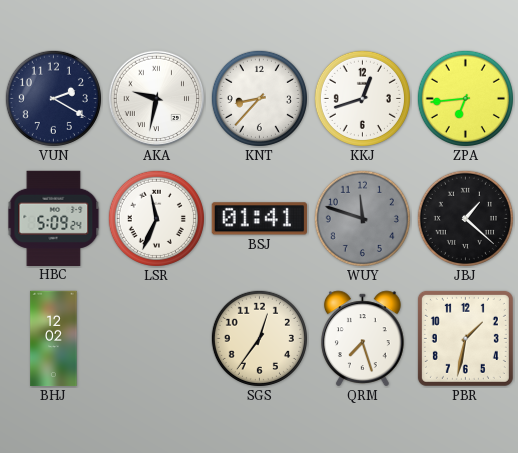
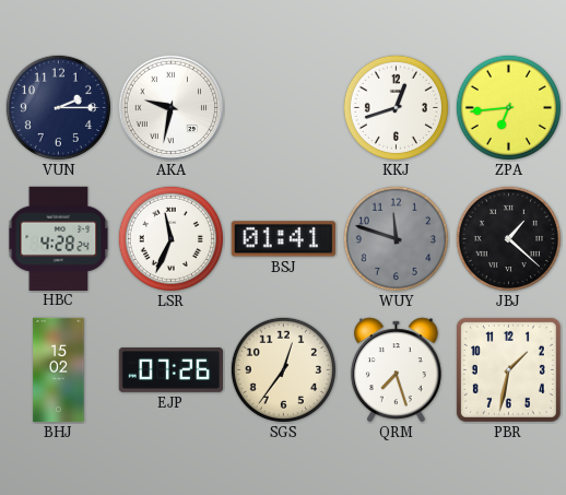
VUN: 2:20 -> 2:15
KNT: 8:37 -> none
HBC: 5:09 -> 4:28
BHJ: 12:02 -> 15:02
EJP: none -> 07:26
